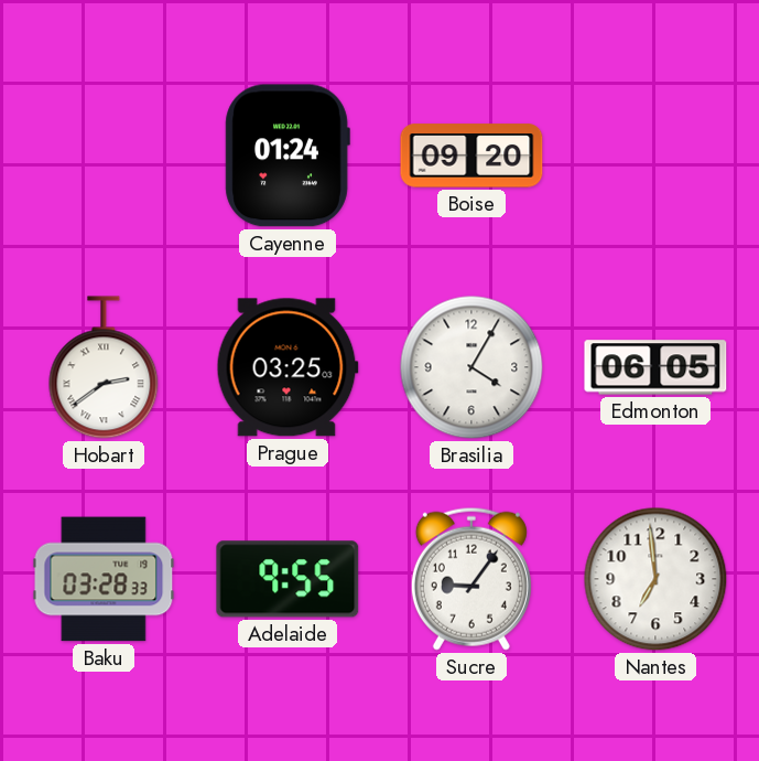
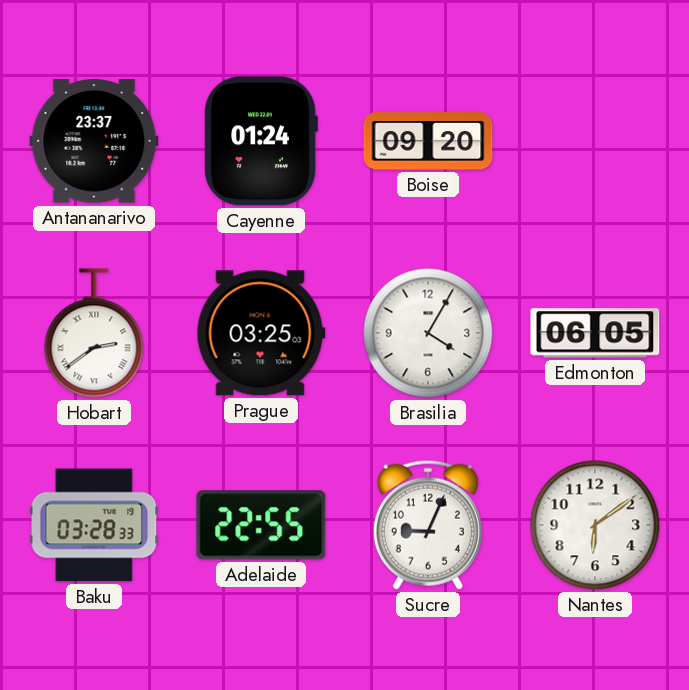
Antananarivo: none -> 23:37
Adelaide: 9:55 -> 22:55
Sucre: 9:06 -> 9:04
Nantes: 6:59 -> 6:09
